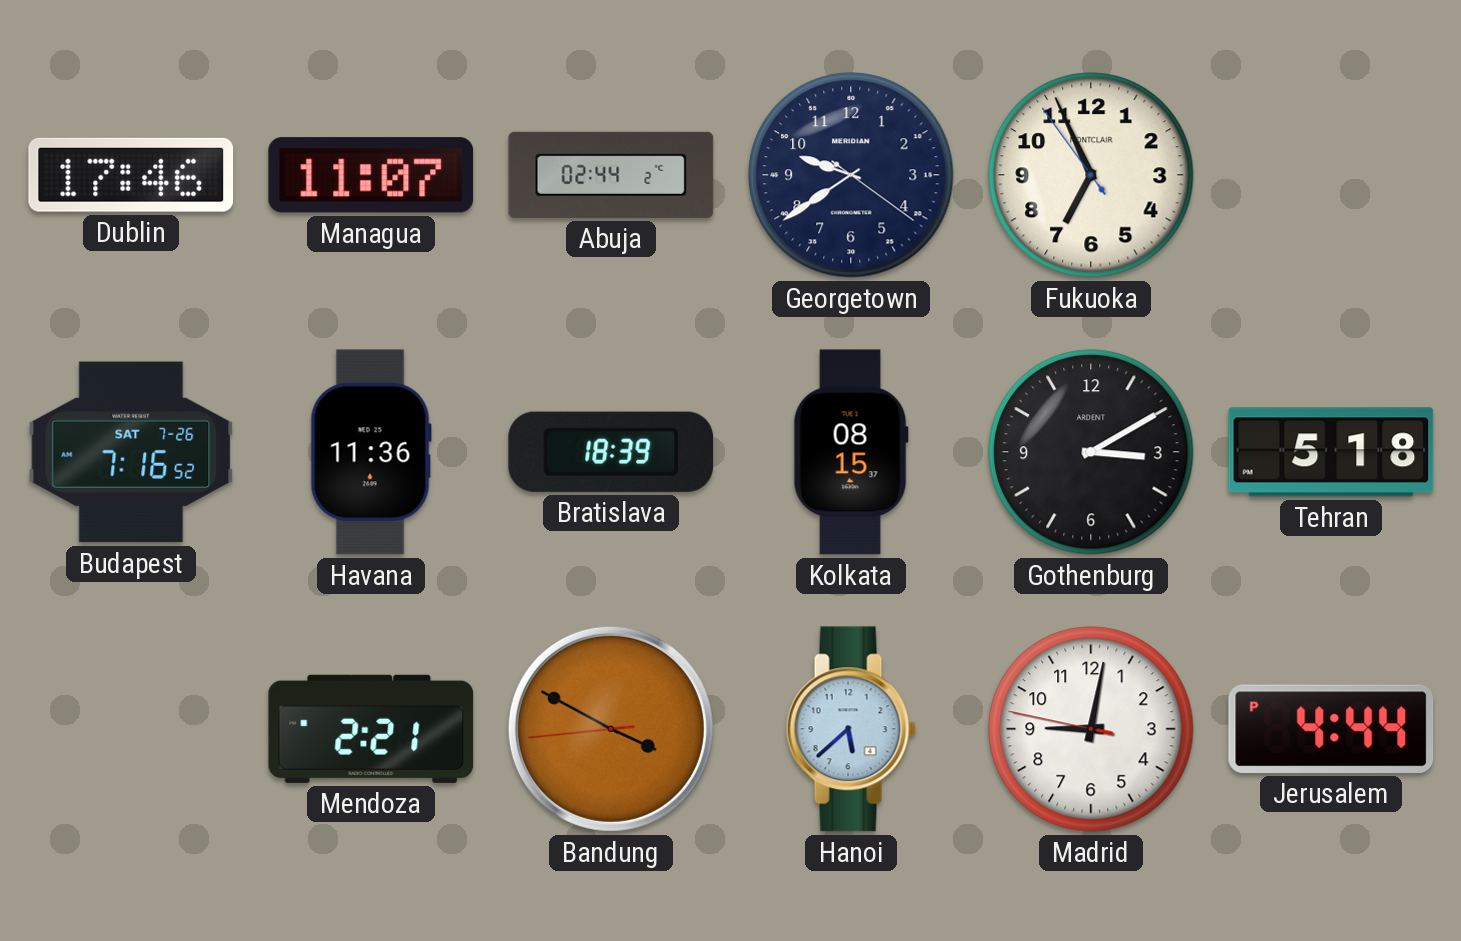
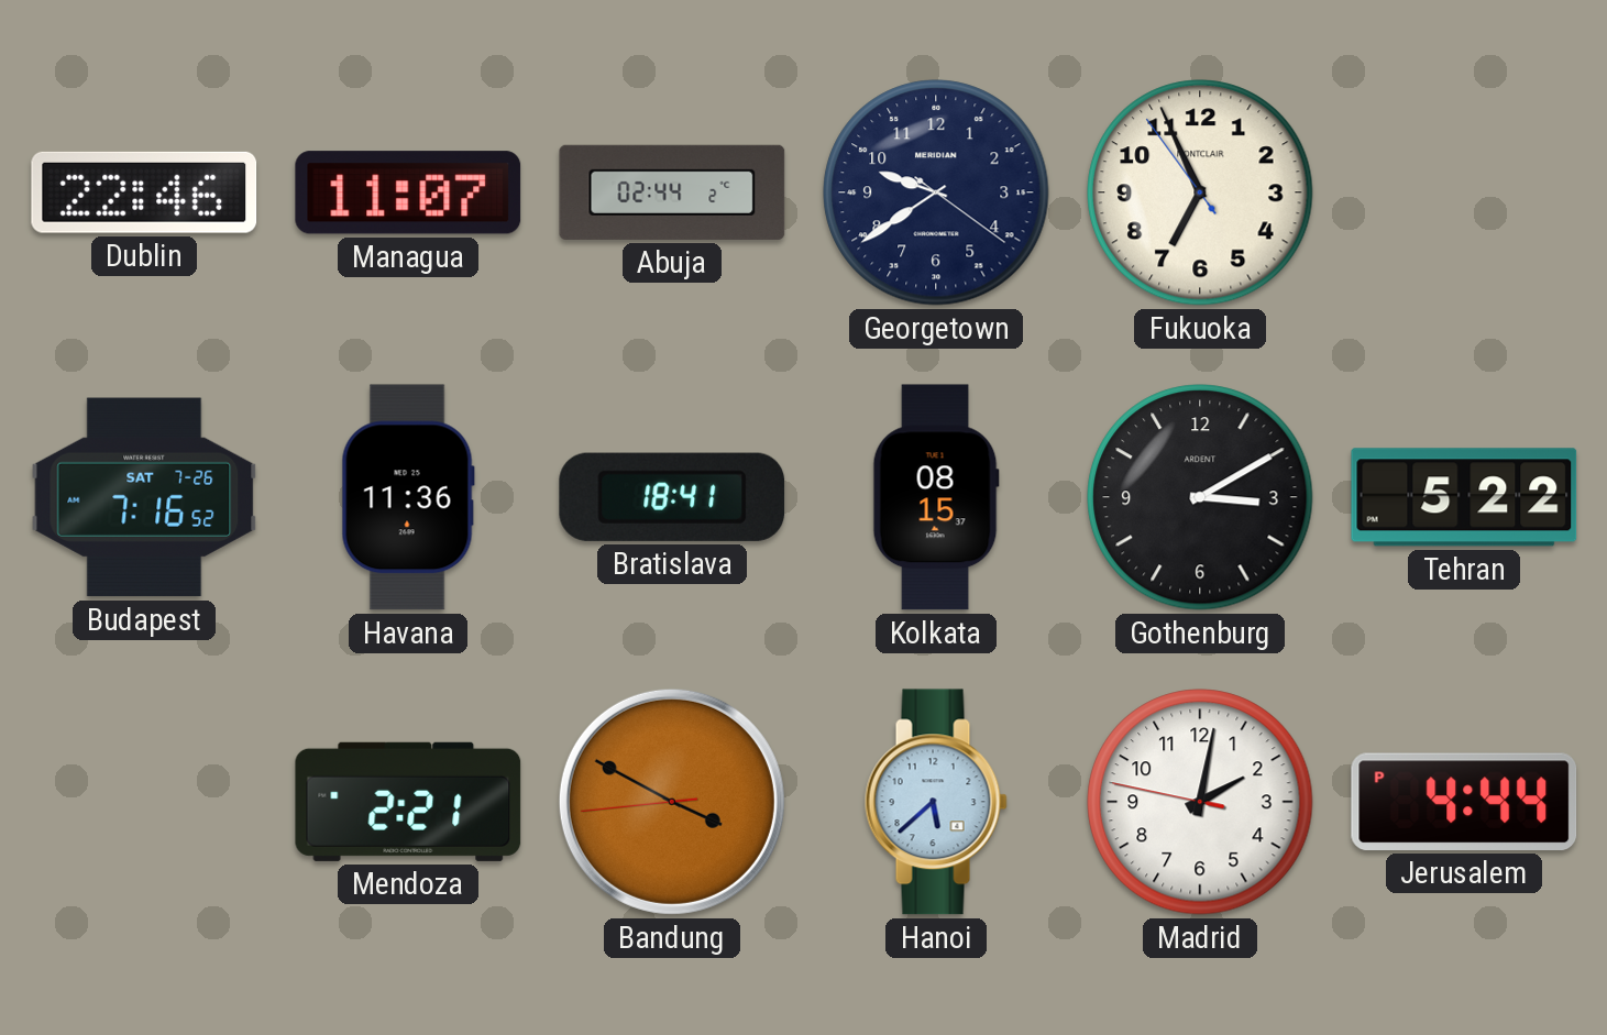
Dublin: 17:46 -> 22:46
Bratislava: 18:39 -> 18:41
Tehran: 5:18 -> 5:22
Madrid: 9:01 -> 2:01
